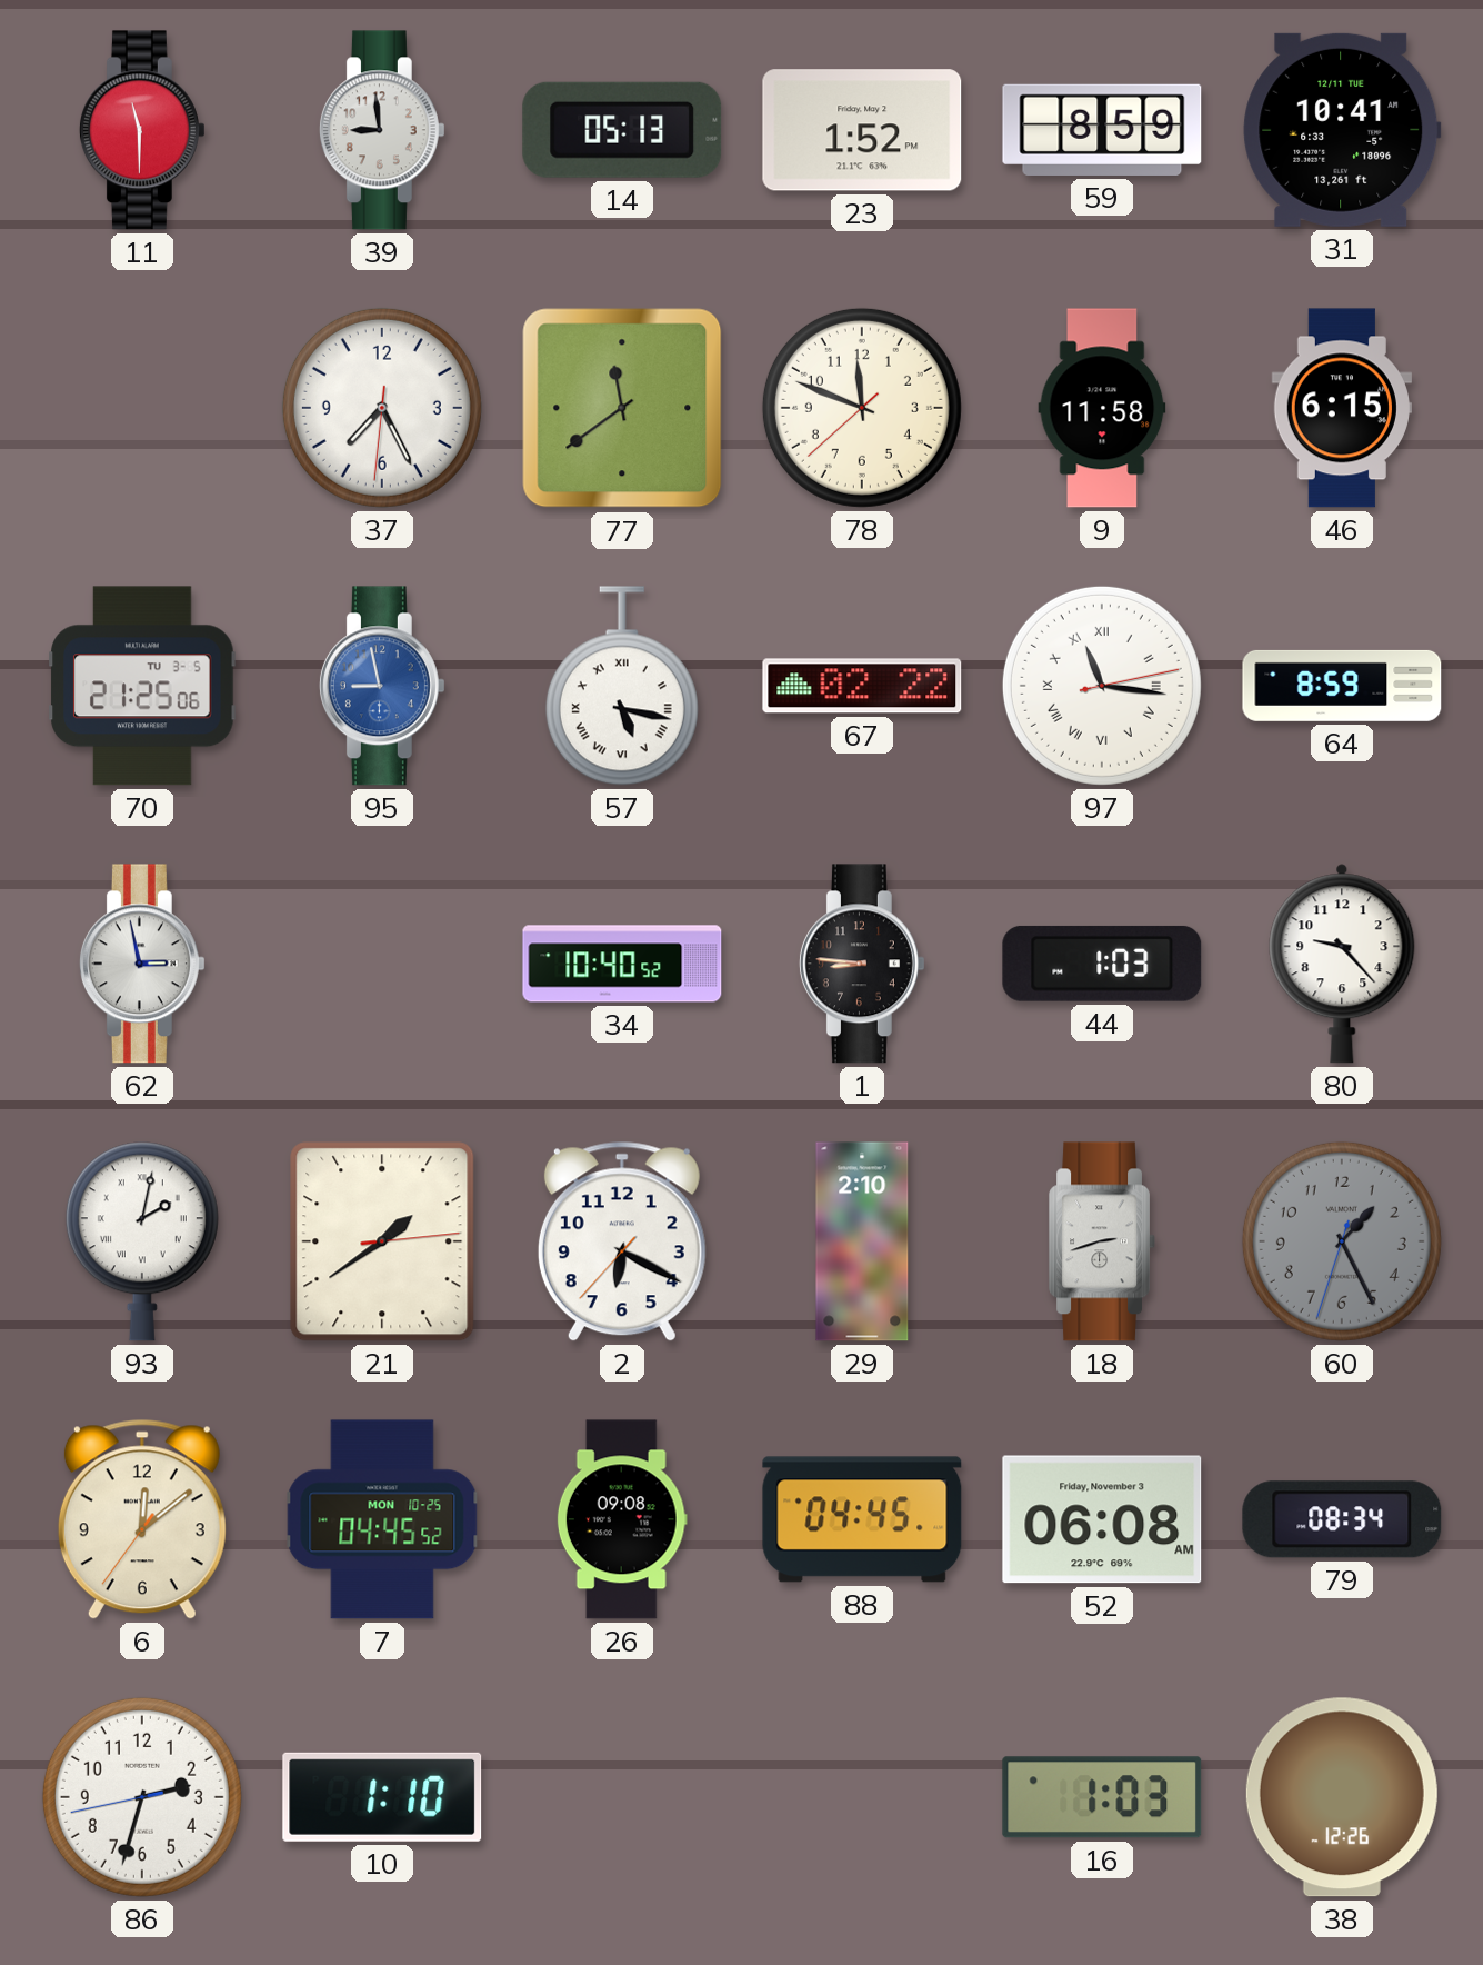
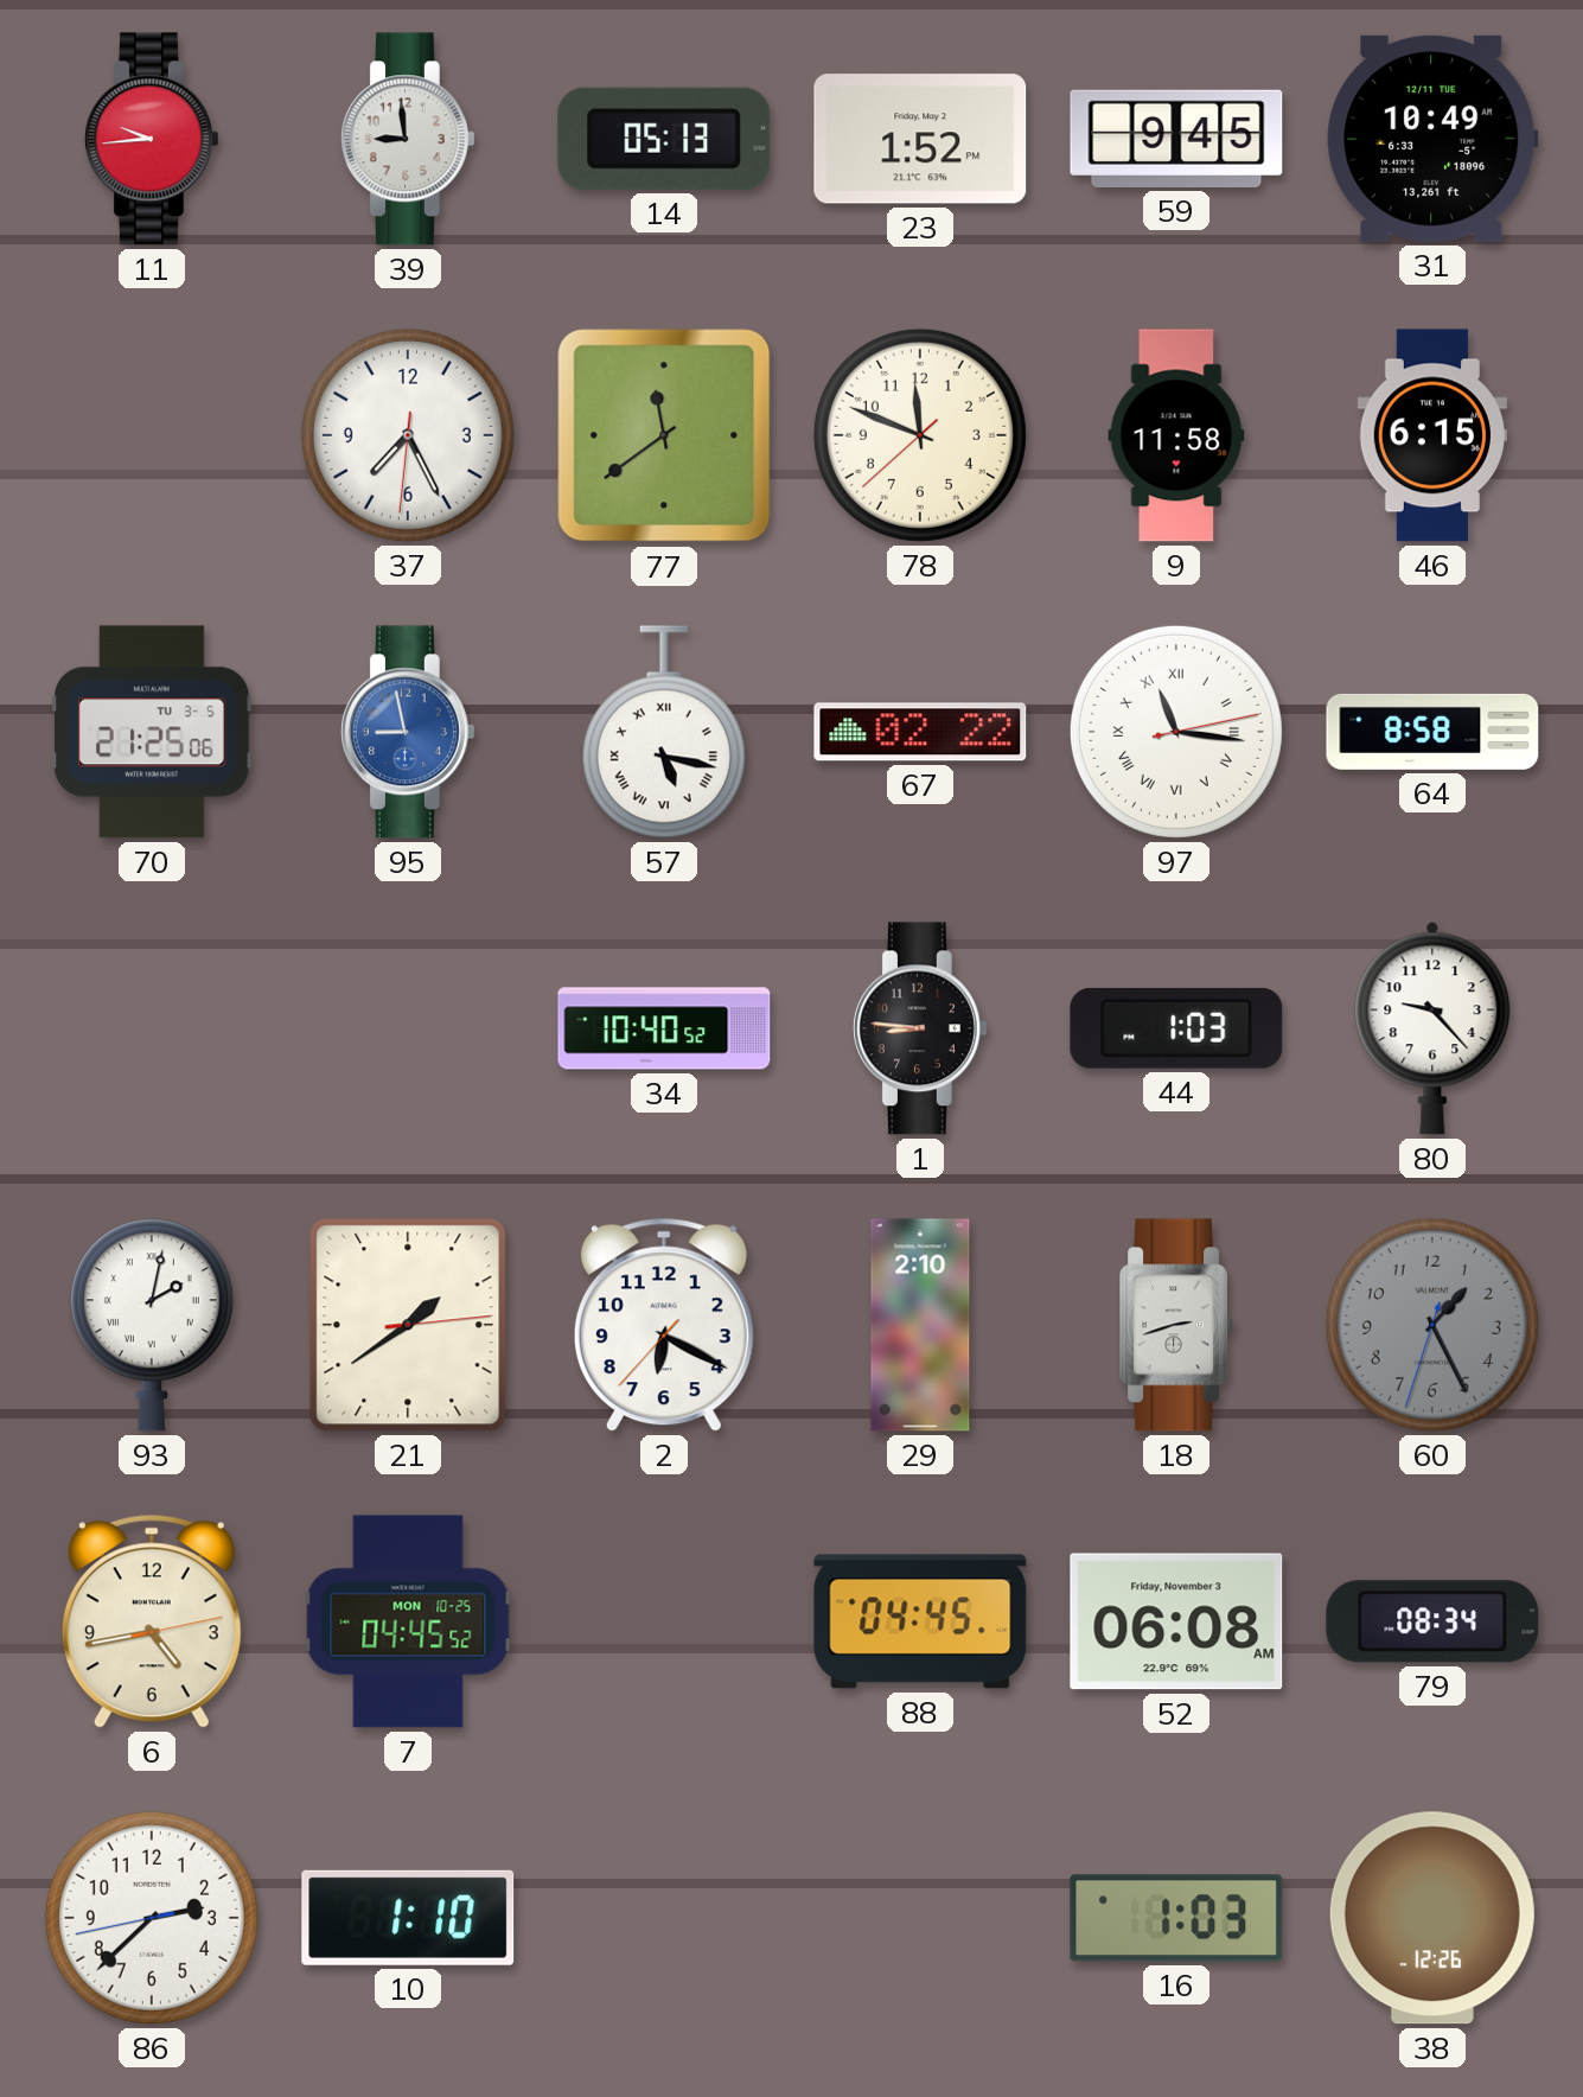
11: 11:30 -> 9:44
59: 8:59 -> 9:45
31: 10:41 -> 10:49
64: 8:59 -> 8:58
62: 2:58 -> none
6: 12:08 -> 4:43
26: 09:08 -> none
86: 2:32 -> 2:37
